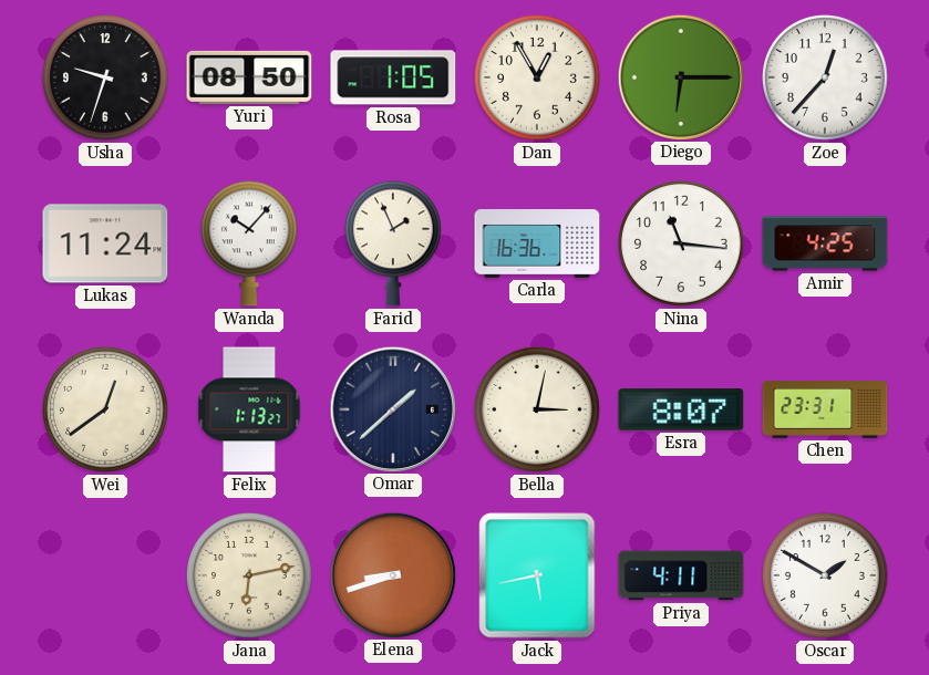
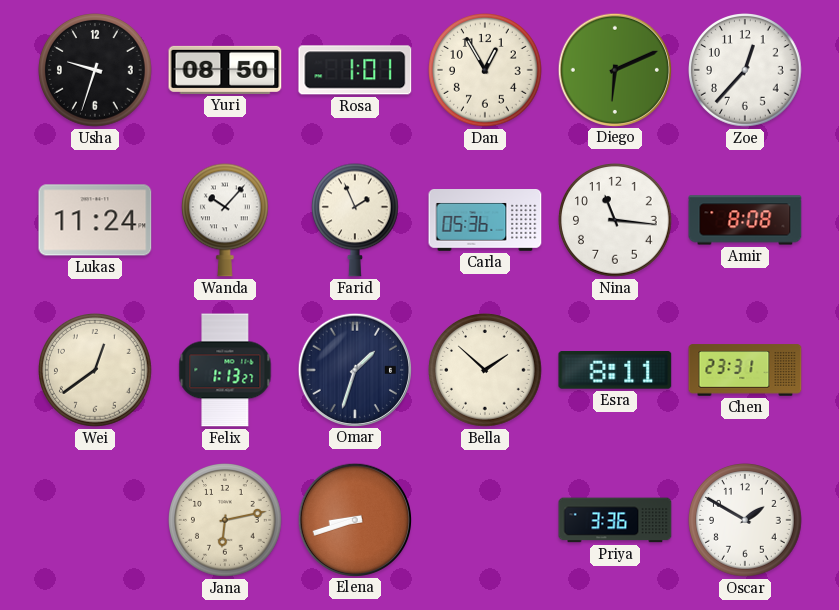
Rosa: 1:05 -> 1:01
Diego: 6:15 -> 6:11
Carla: 16:36 -> 05:36
Amir: 4:25 -> 8:08
Omar: 1:38 -> 1:33
Bella: 3:02 -> 1:52
Esra: 8:07 -> 8:11
Jack: 5:43 -> none
Priya: 4:11 -> 3:36
